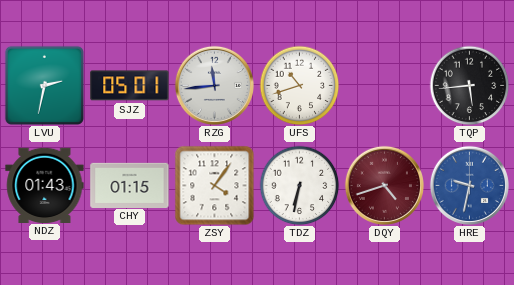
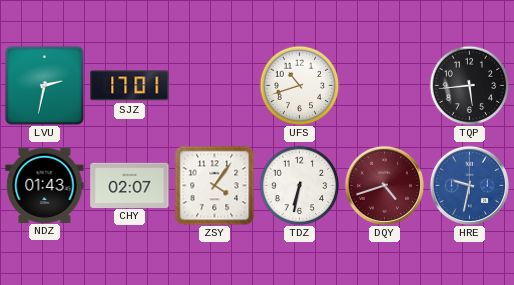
SJZ: 05:01 -> 17:01
RZG: 11:44 -> none
CHY: 01:15 -> 02:07
